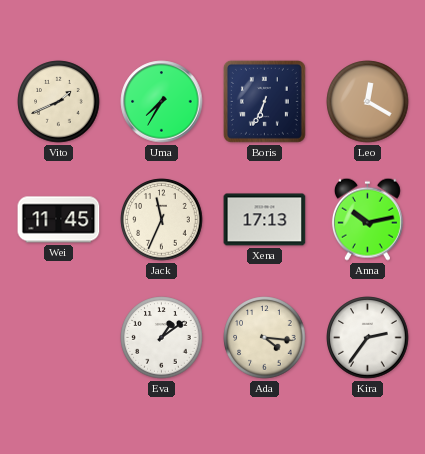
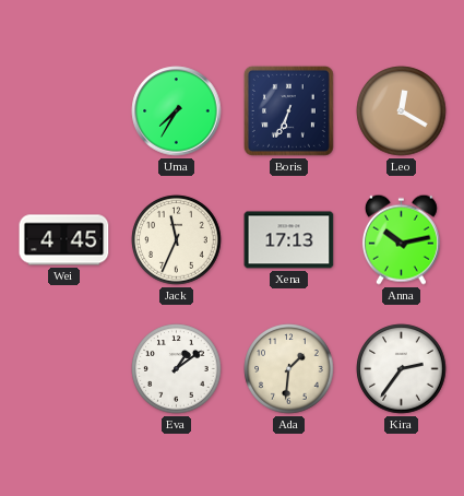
Vito: 1:41 -> none
Wei: 11:45 -> 4:45
Ada: 4:16 -> 1:31
